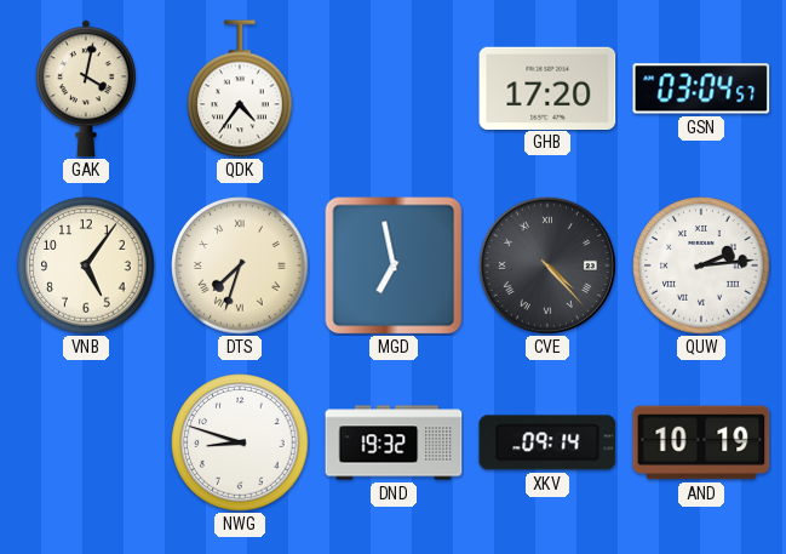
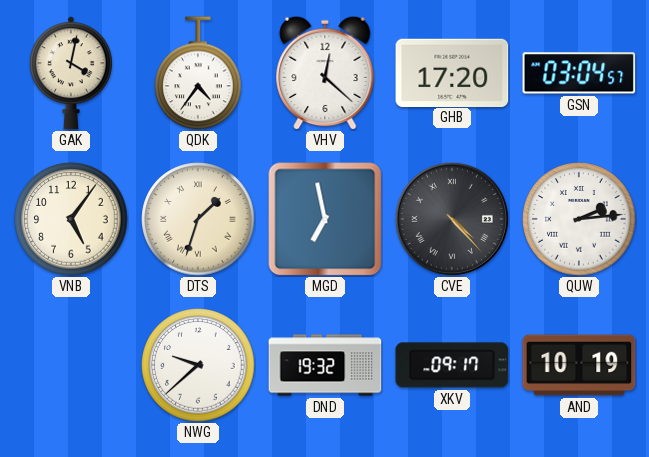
VHV: none -> 12:22
DTS: 7:33 -> 1:33
NWG: 8:48 -> 9:38
XKV: 09:14 -> 09:17
